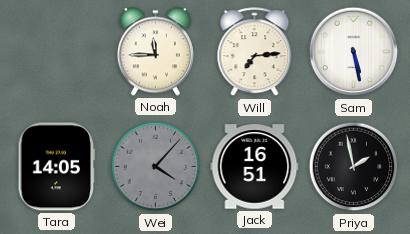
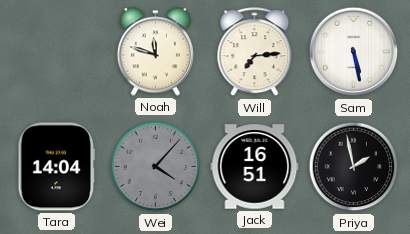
Noah: 11:45 -> 11:48
Tara: 14:05 -> 14:04
